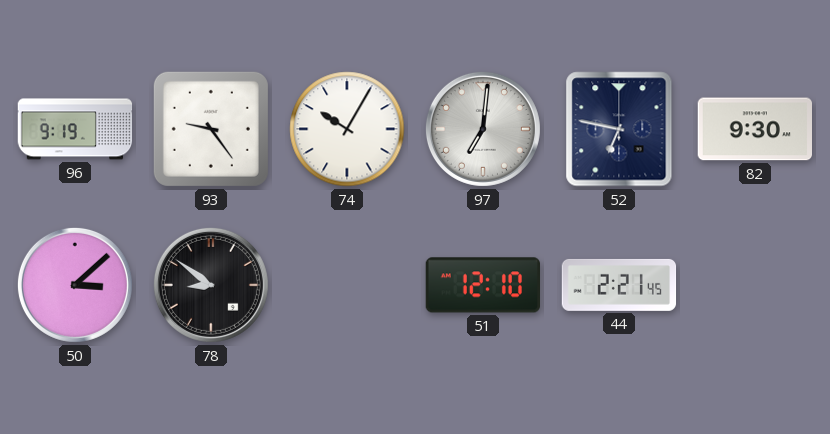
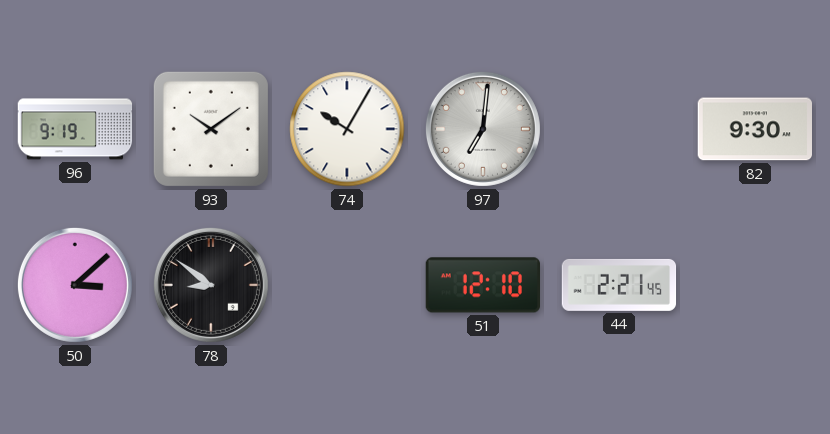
93: 9:24 -> 10:09
52: 6:47 -> none
